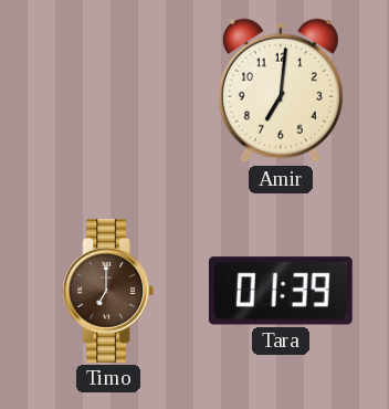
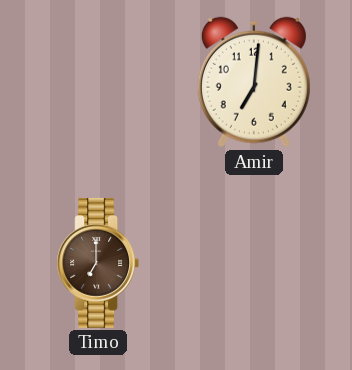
Tara: 01:39 -> none
